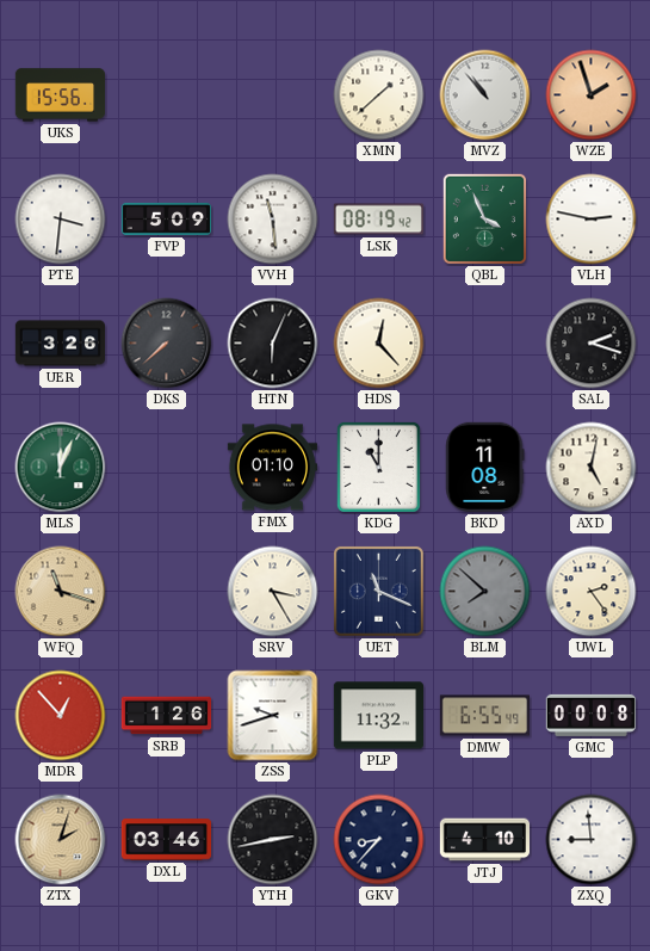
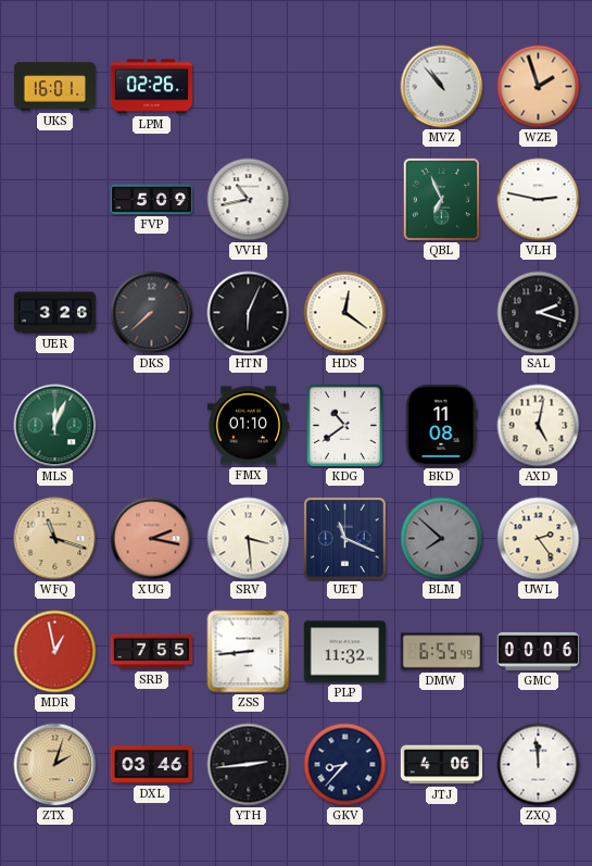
UKS: 15:56 -> 16:01
LPM: none -> 02:26
XMN: 1:38 -> none
PTE: 3:31 -> none
VVH: 11:29 -> 10:43
LSK: 08:19 -> none
QBL: 3:56 -> 6:56
HDS: 12:23 -> 12:21
KDG: 11:00 -> 10:39
XUG: none -> 2:17
SRV: 3:25 -> 3:29
MDR: 12:53 -> 12:58
SRB: 1:26 -> 7:55
ZSS: 9:42 -> 8:44
GMC: 00:08 -> 00:06
YTH: 2:43 -> 2:44
JTJ: 4:10 -> 4:06
ZXQ: 8:59 -> 11:59
